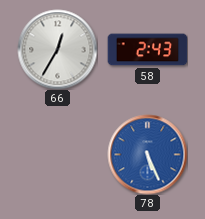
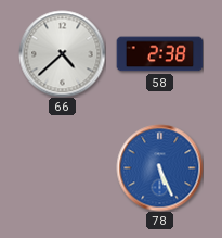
66: 12:35 -> 4:38
58: 2:43 -> 2:38
